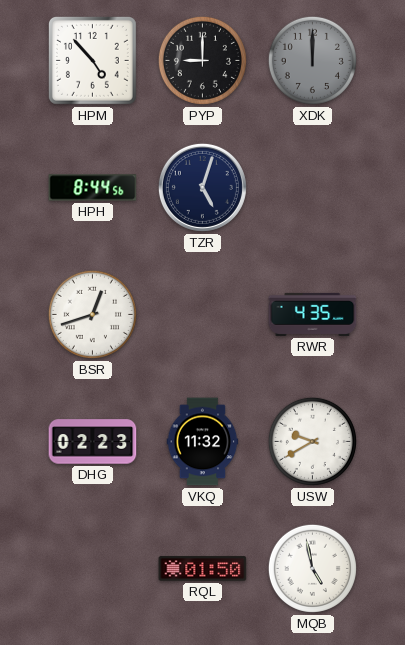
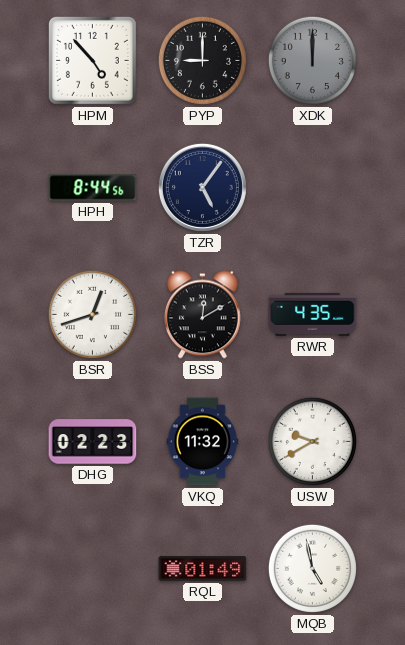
TZR: 5:03 -> 5:06
BSS: none -> 12:10
RQL: 01:50 -> 01:49
